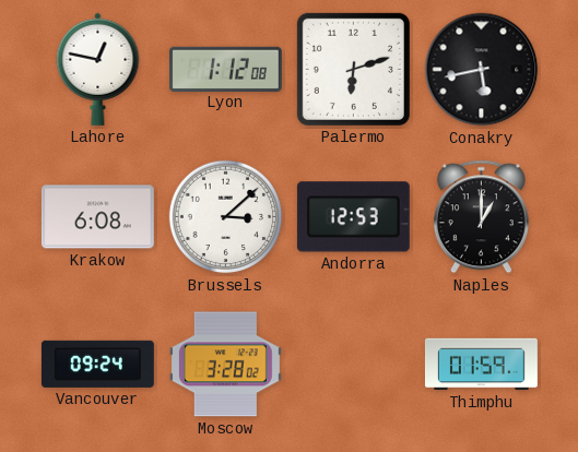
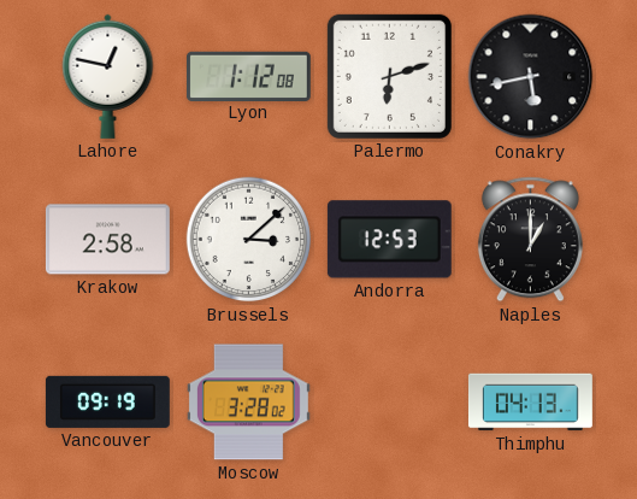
Krakow: 6:08 -> 2:58
Vancouver: 09:24 -> 09:19
Thimphu: 01:59 -> 04:13
